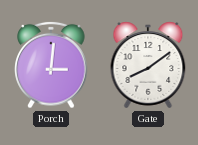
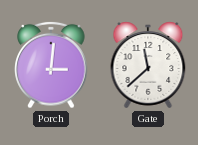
Gate: 8:09 -> 11:38
